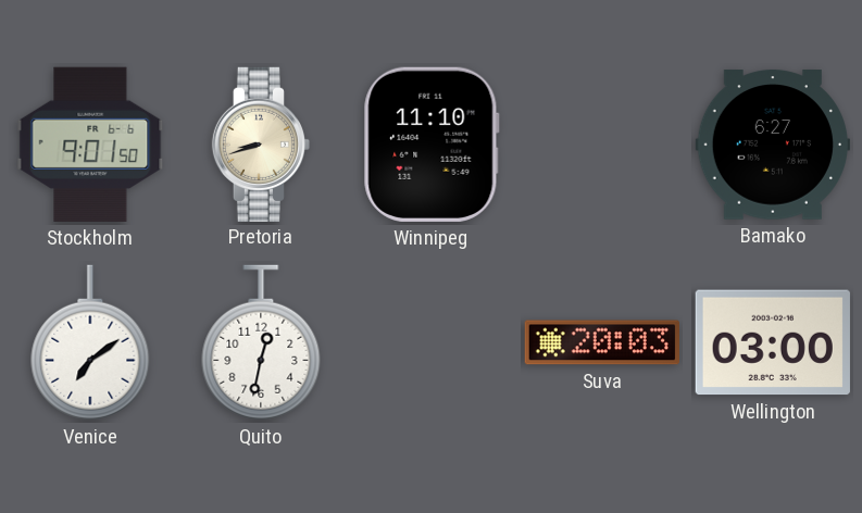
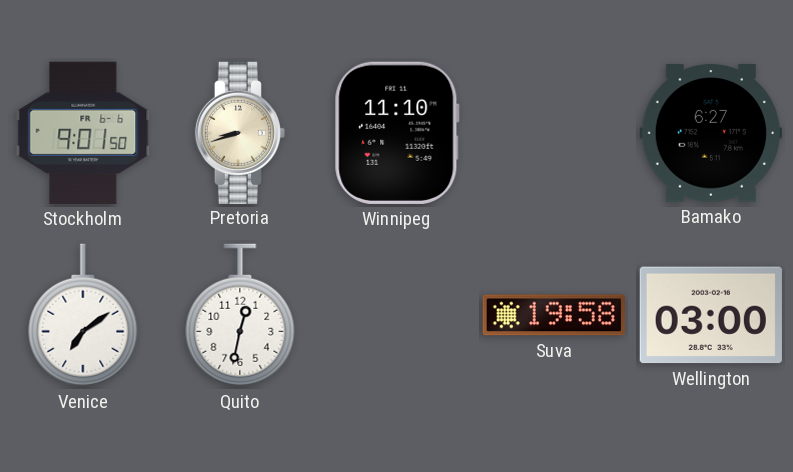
Suva: 20:03 -> 19:58
